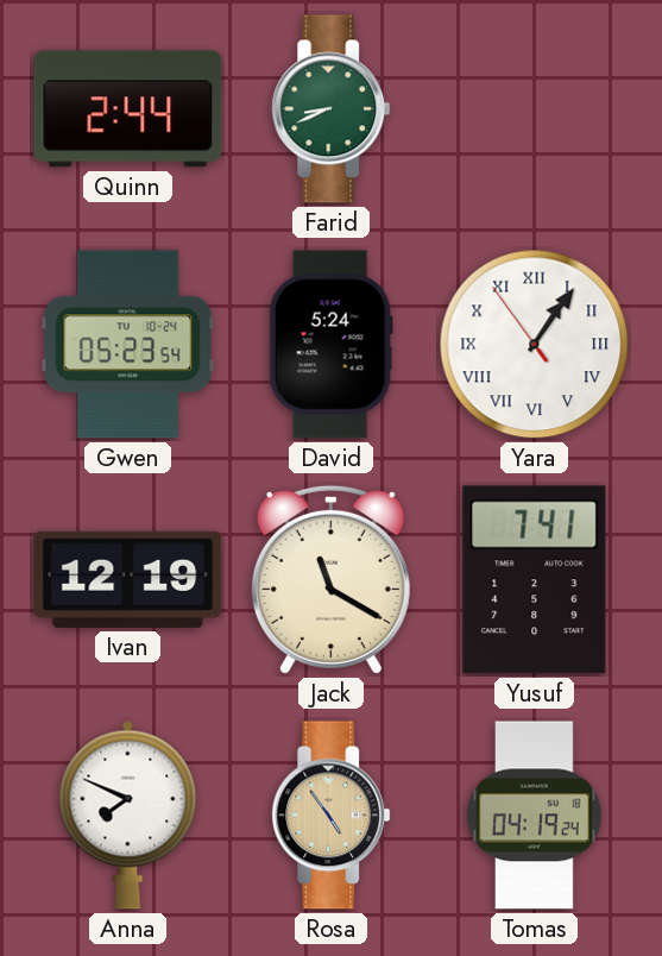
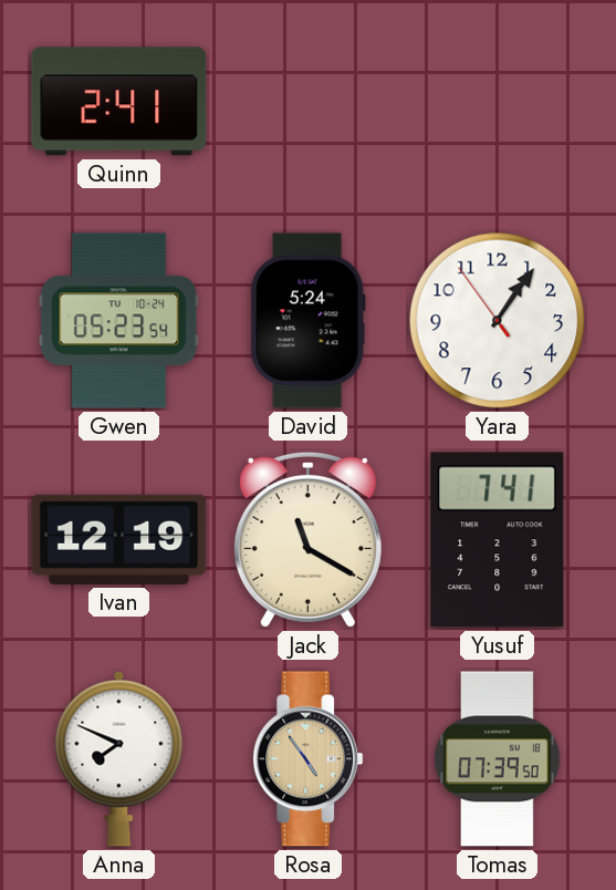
Quinn: 2:44 -> 2:41
Farid: 8:41 -> none
Yara numerals: Roman -> Arabic
Tomas: 04:19 -> 07:39
